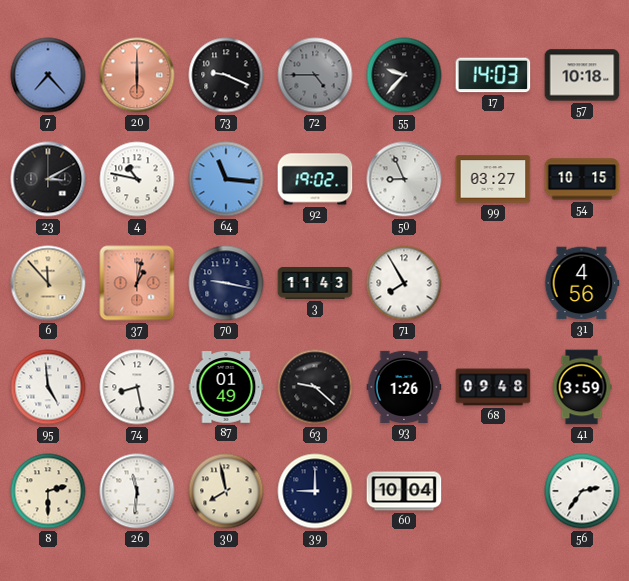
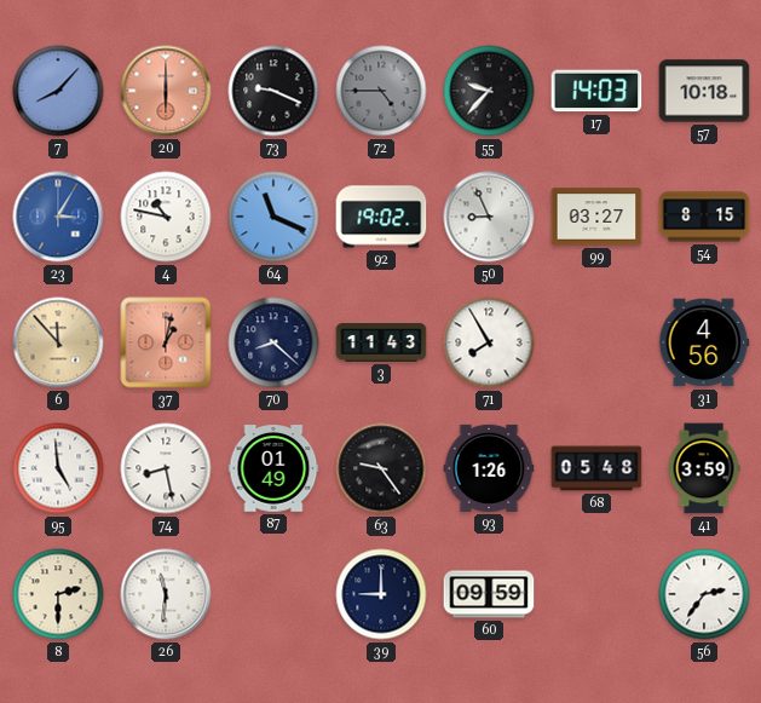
7: 7:23 -> 8:07
23: 3:10 -> 3:05
23 dial: black -> blue
64: 11:16 -> 11:19
54: 10:15 -> 8:15
70: 9:17 -> 8:22
63: 9:22 -> 9:24
68: 09:48 -> 05:48
30: 7:58 -> none
60: 10:04 -> 09:59
